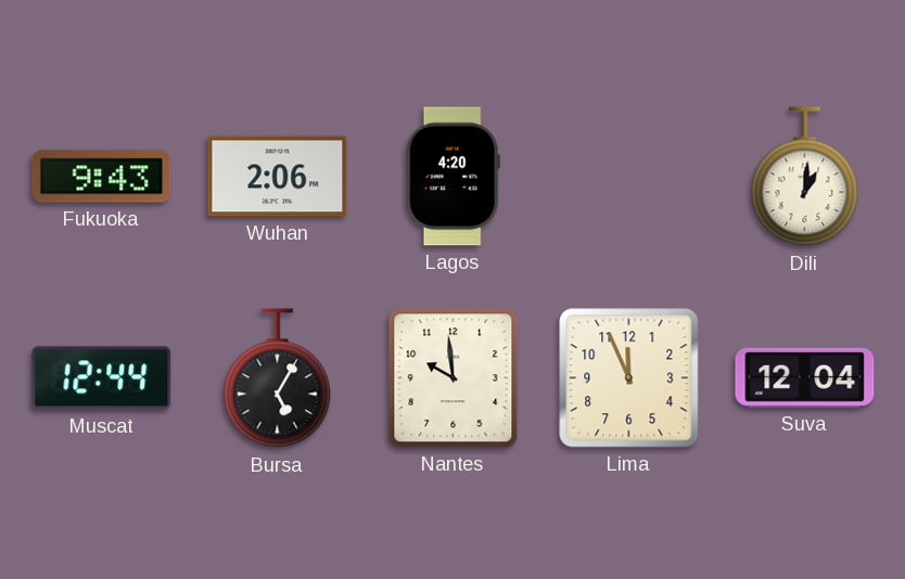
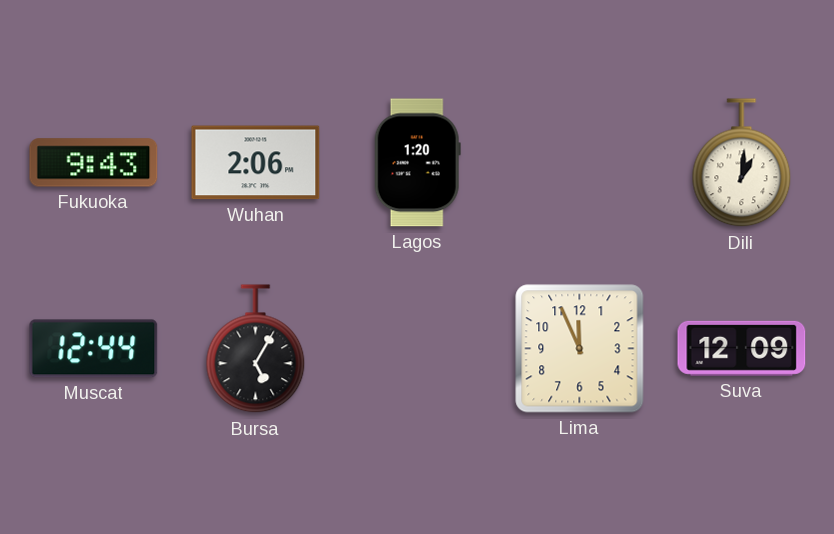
Lagos: 4:20 -> 1:20
Nantes: 9:59 -> none
Suva: 12:04 -> 12:09
